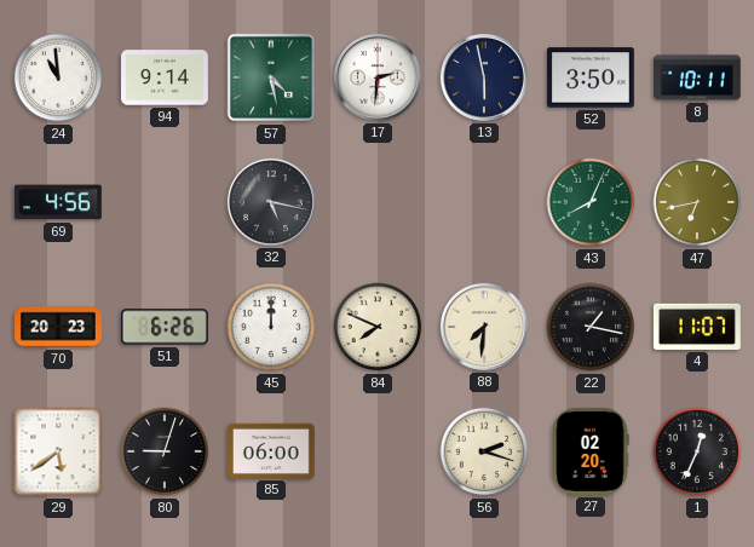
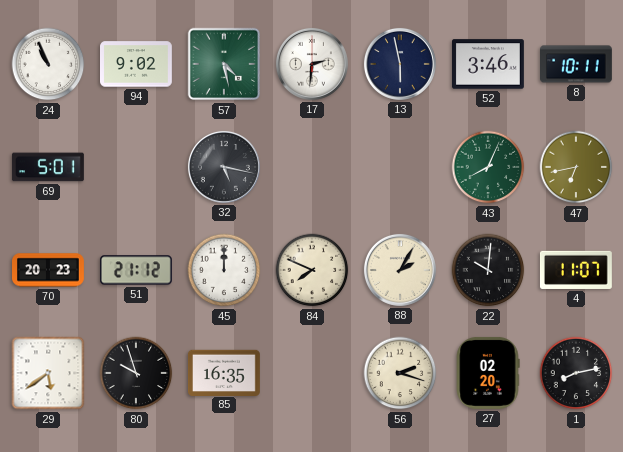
24: 10:59 -> 10:56
94: 9:14 -> 9:02
52: 3:50 -> 3:46
69: 4:56 -> 5:01
51: 6:26 -> 21:12
88: 7:31 -> 2:05
22: 1:17 -> 10:01
80: 9:03 -> 9:57
85: 06:00 -> 16:35
1: 12:34 -> 8:13
